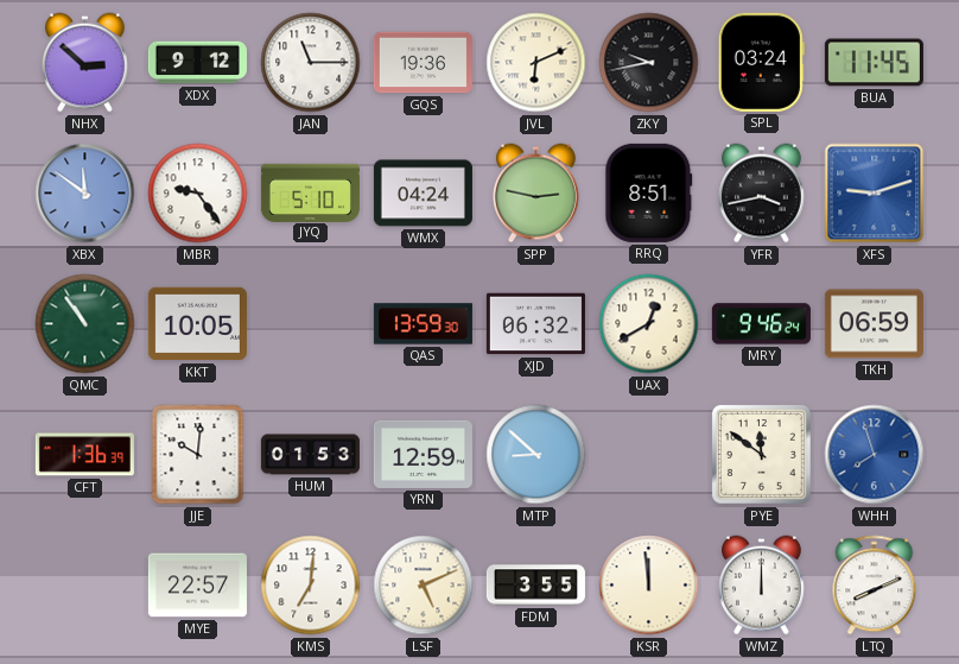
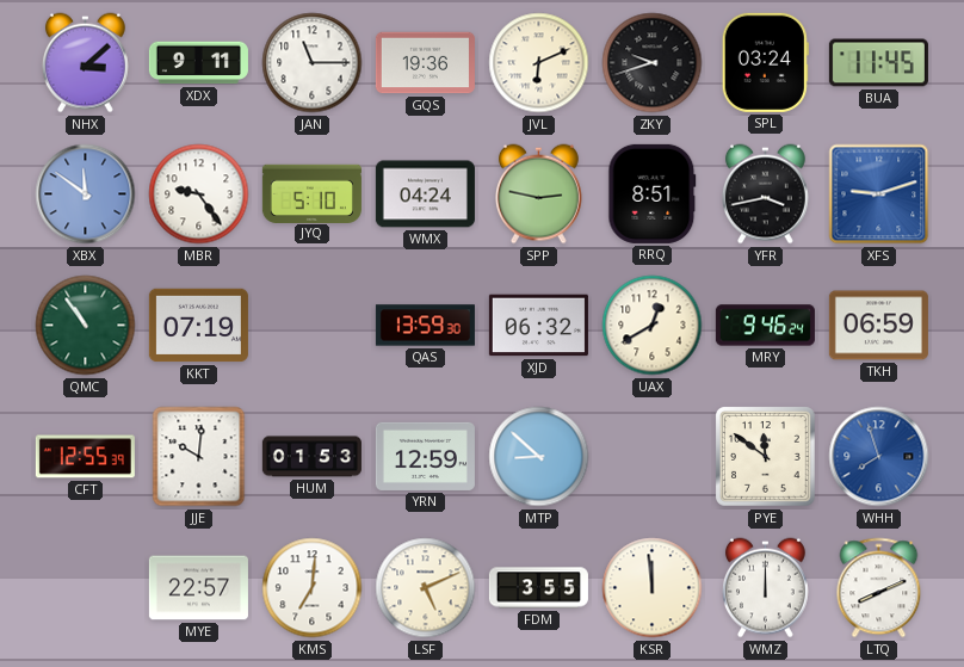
NHX: 2:52 -> 3:08
XDX: 9:12 -> 9:11
ZKY: 9:43 -> 9:42
KKT: 10:05 -> 07:19
CFT: 1:36 -> 12:55
